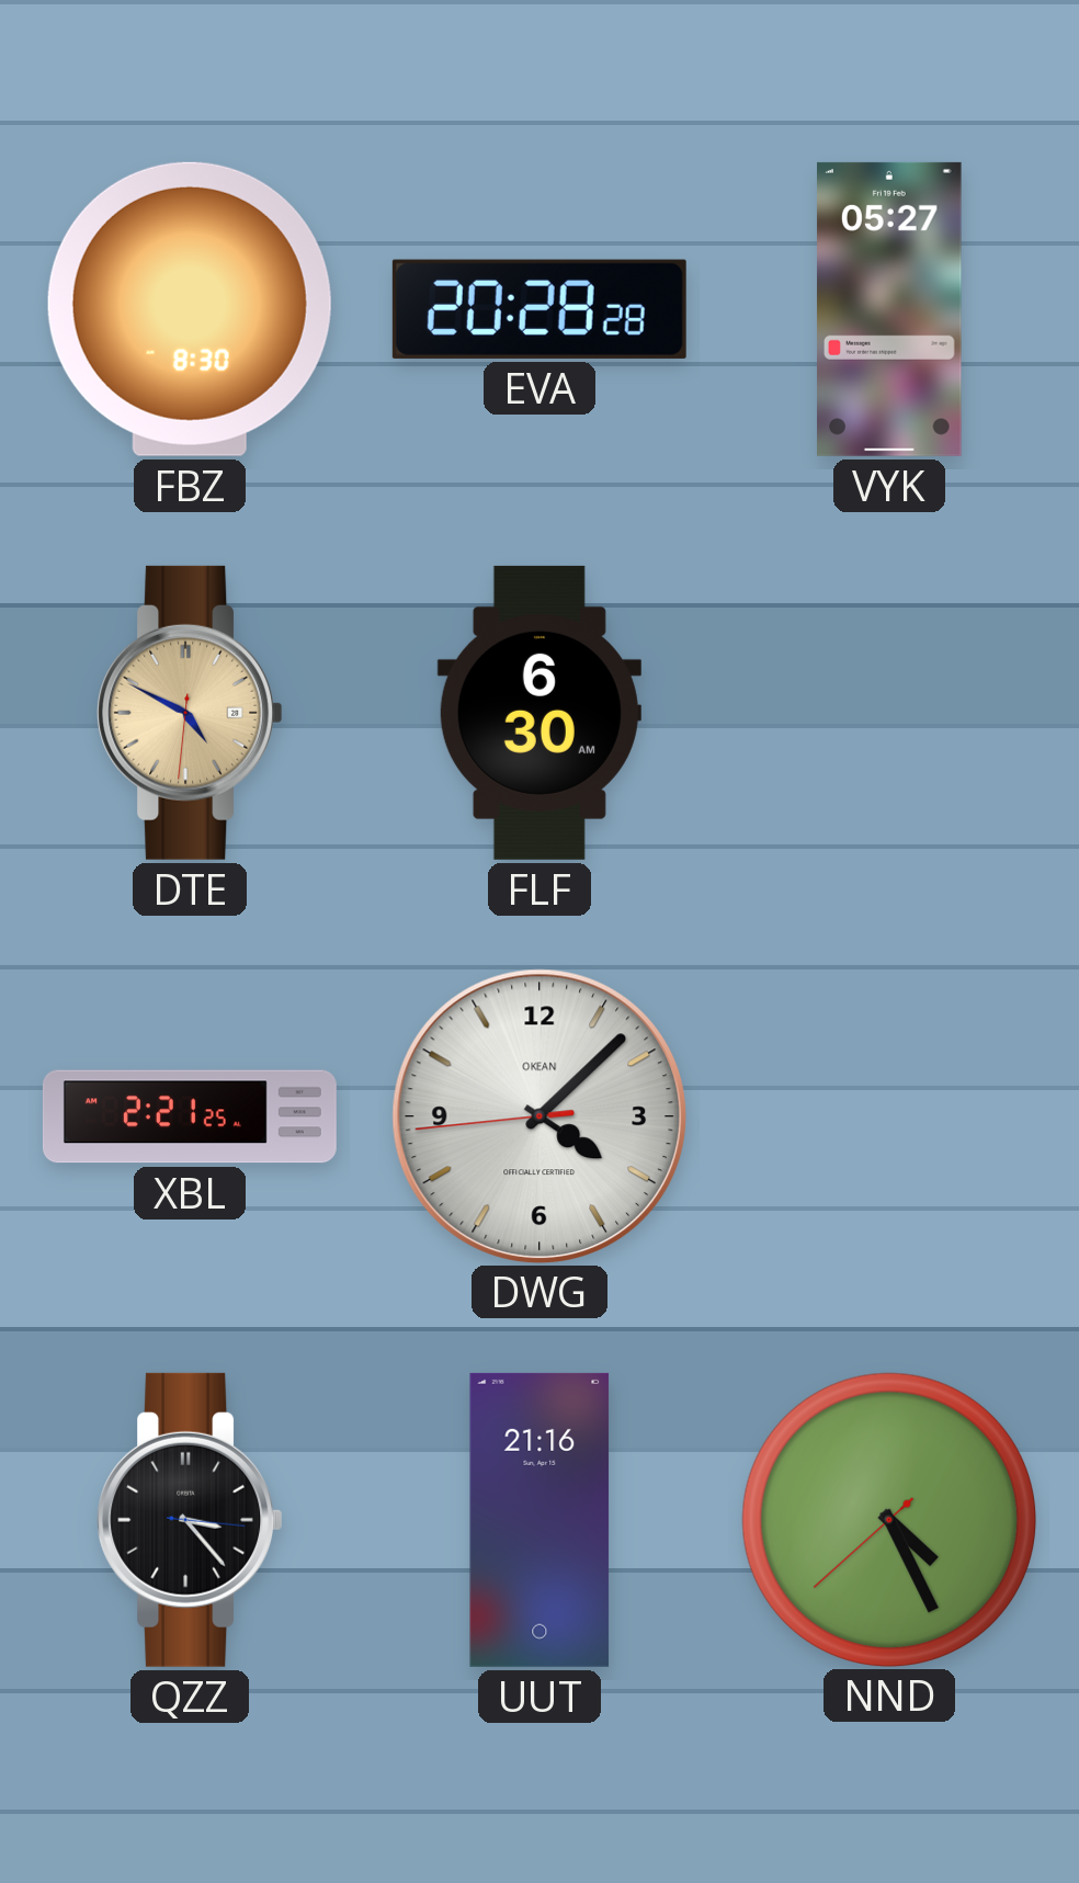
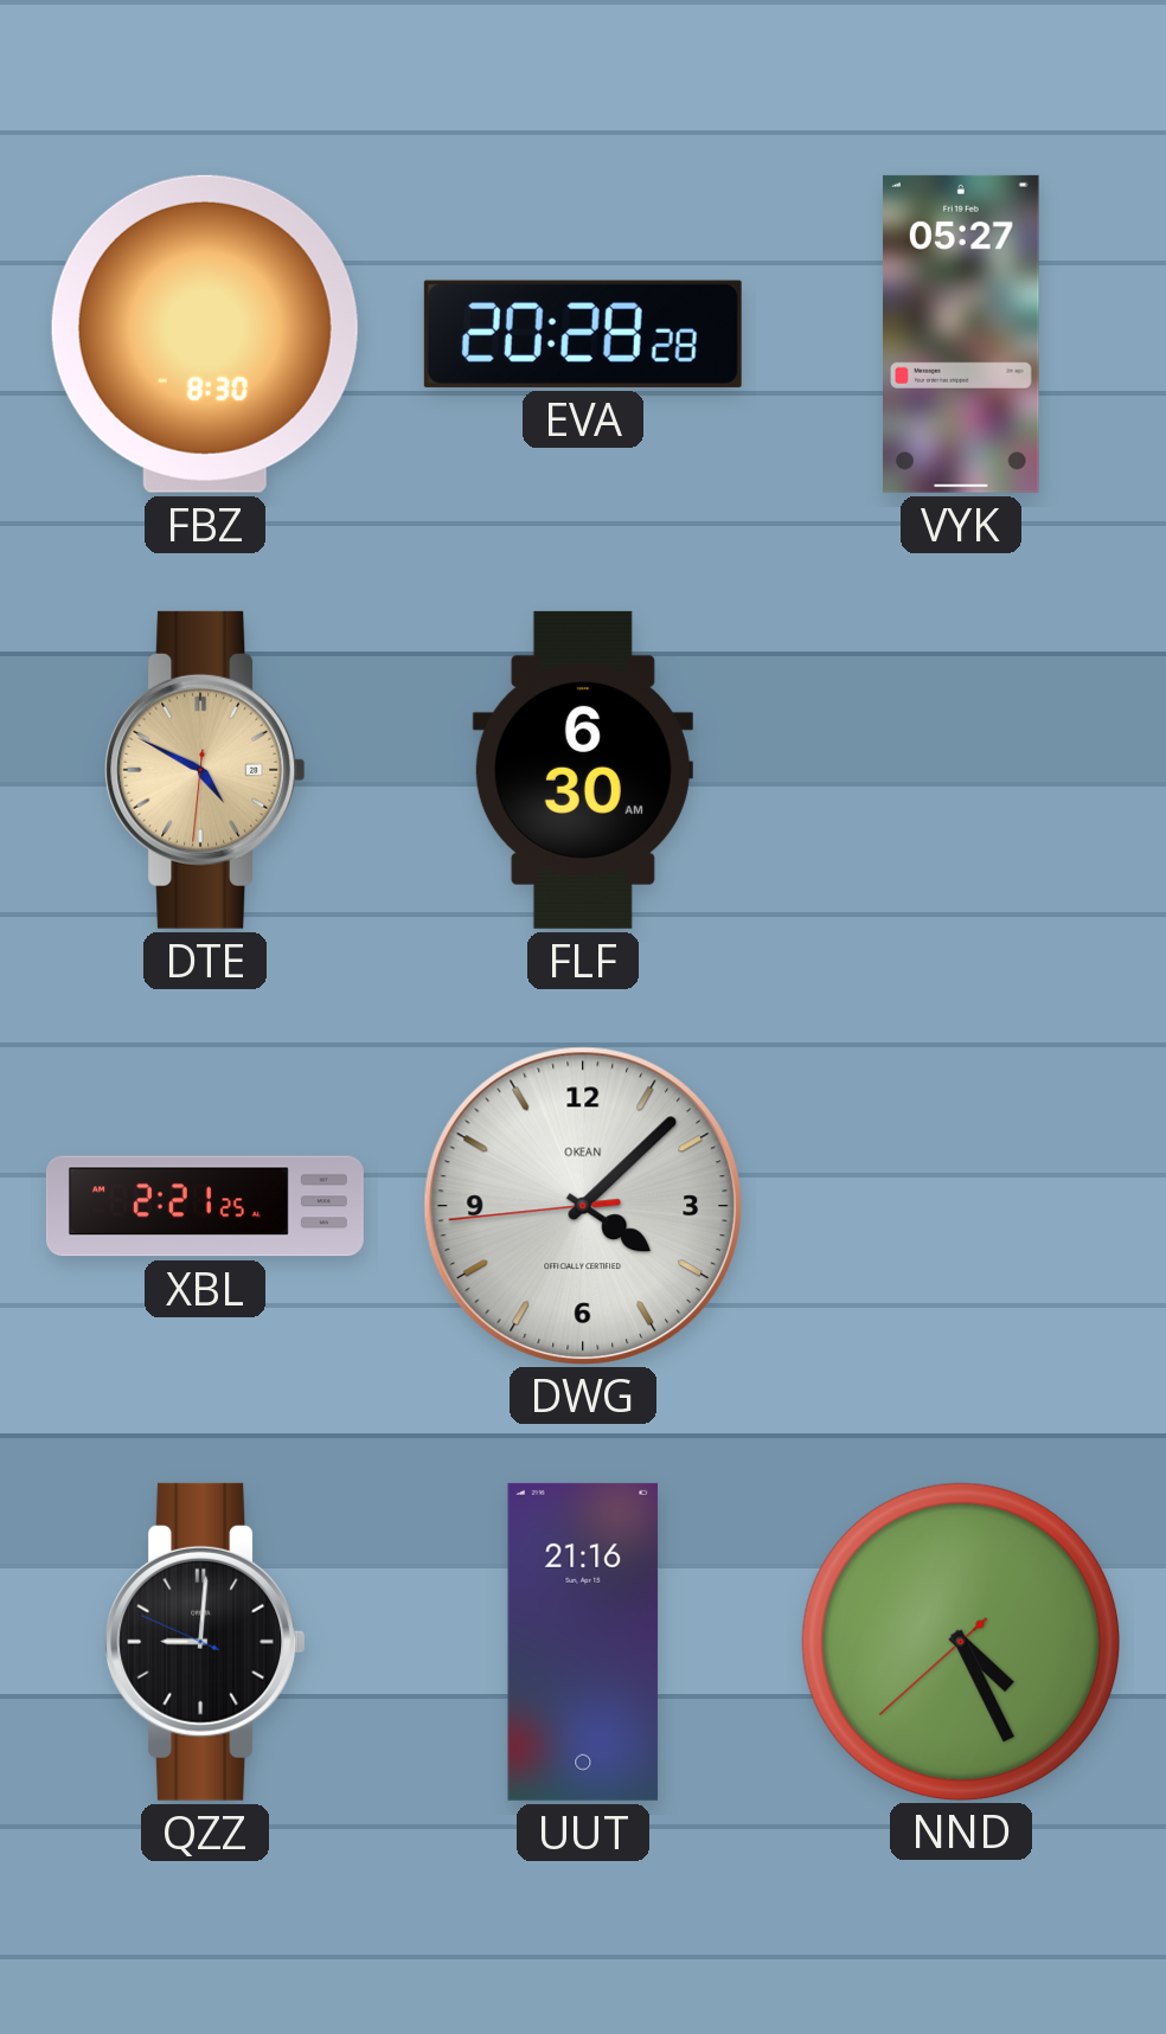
QZZ: 3:23 -> 9:00
